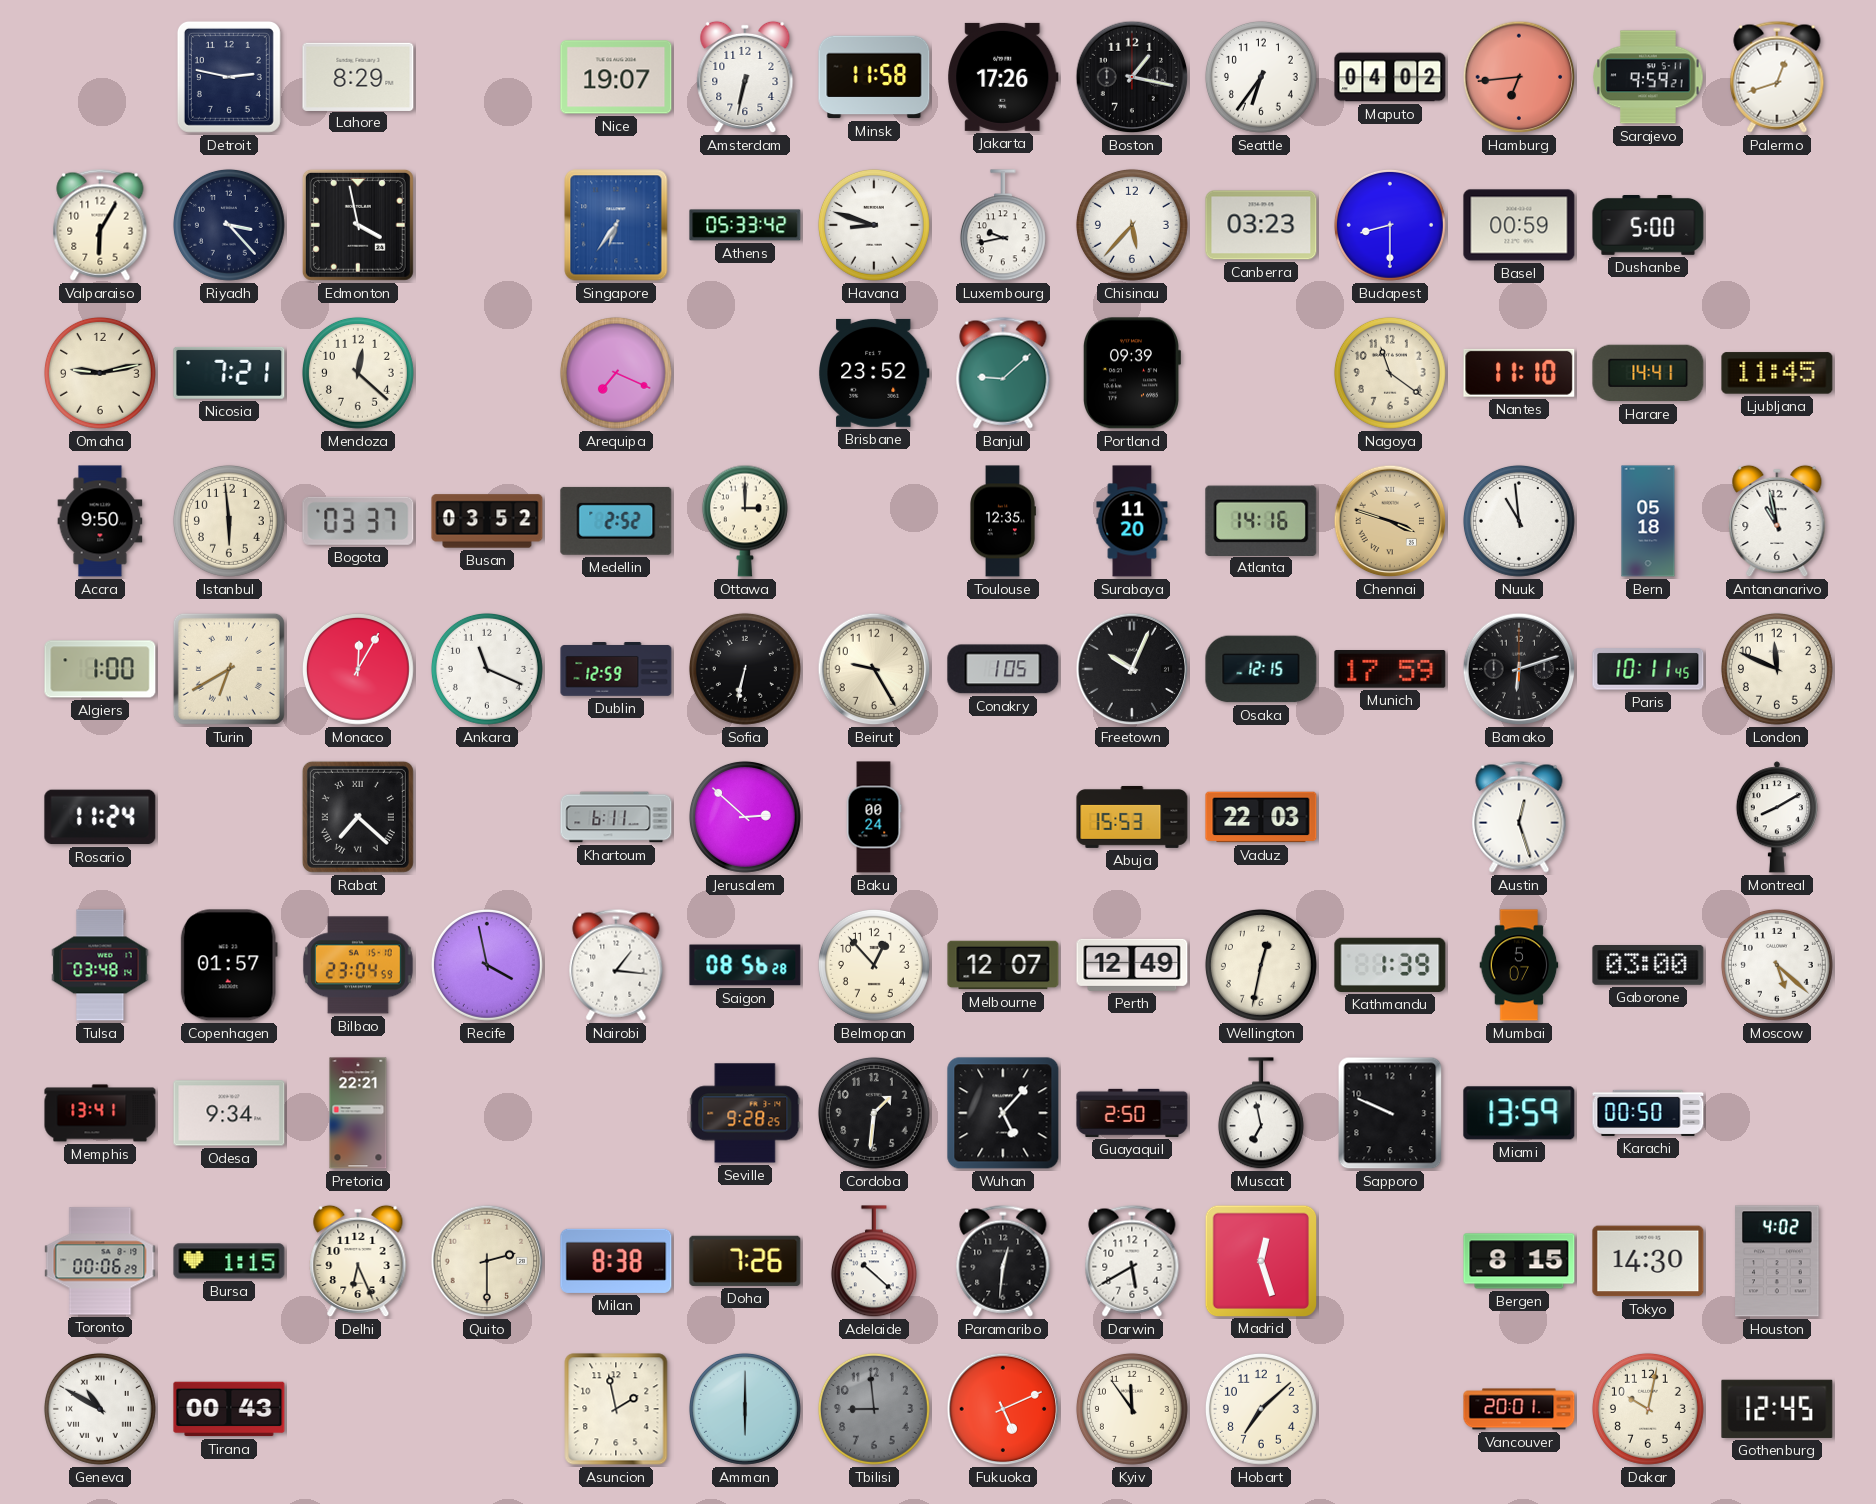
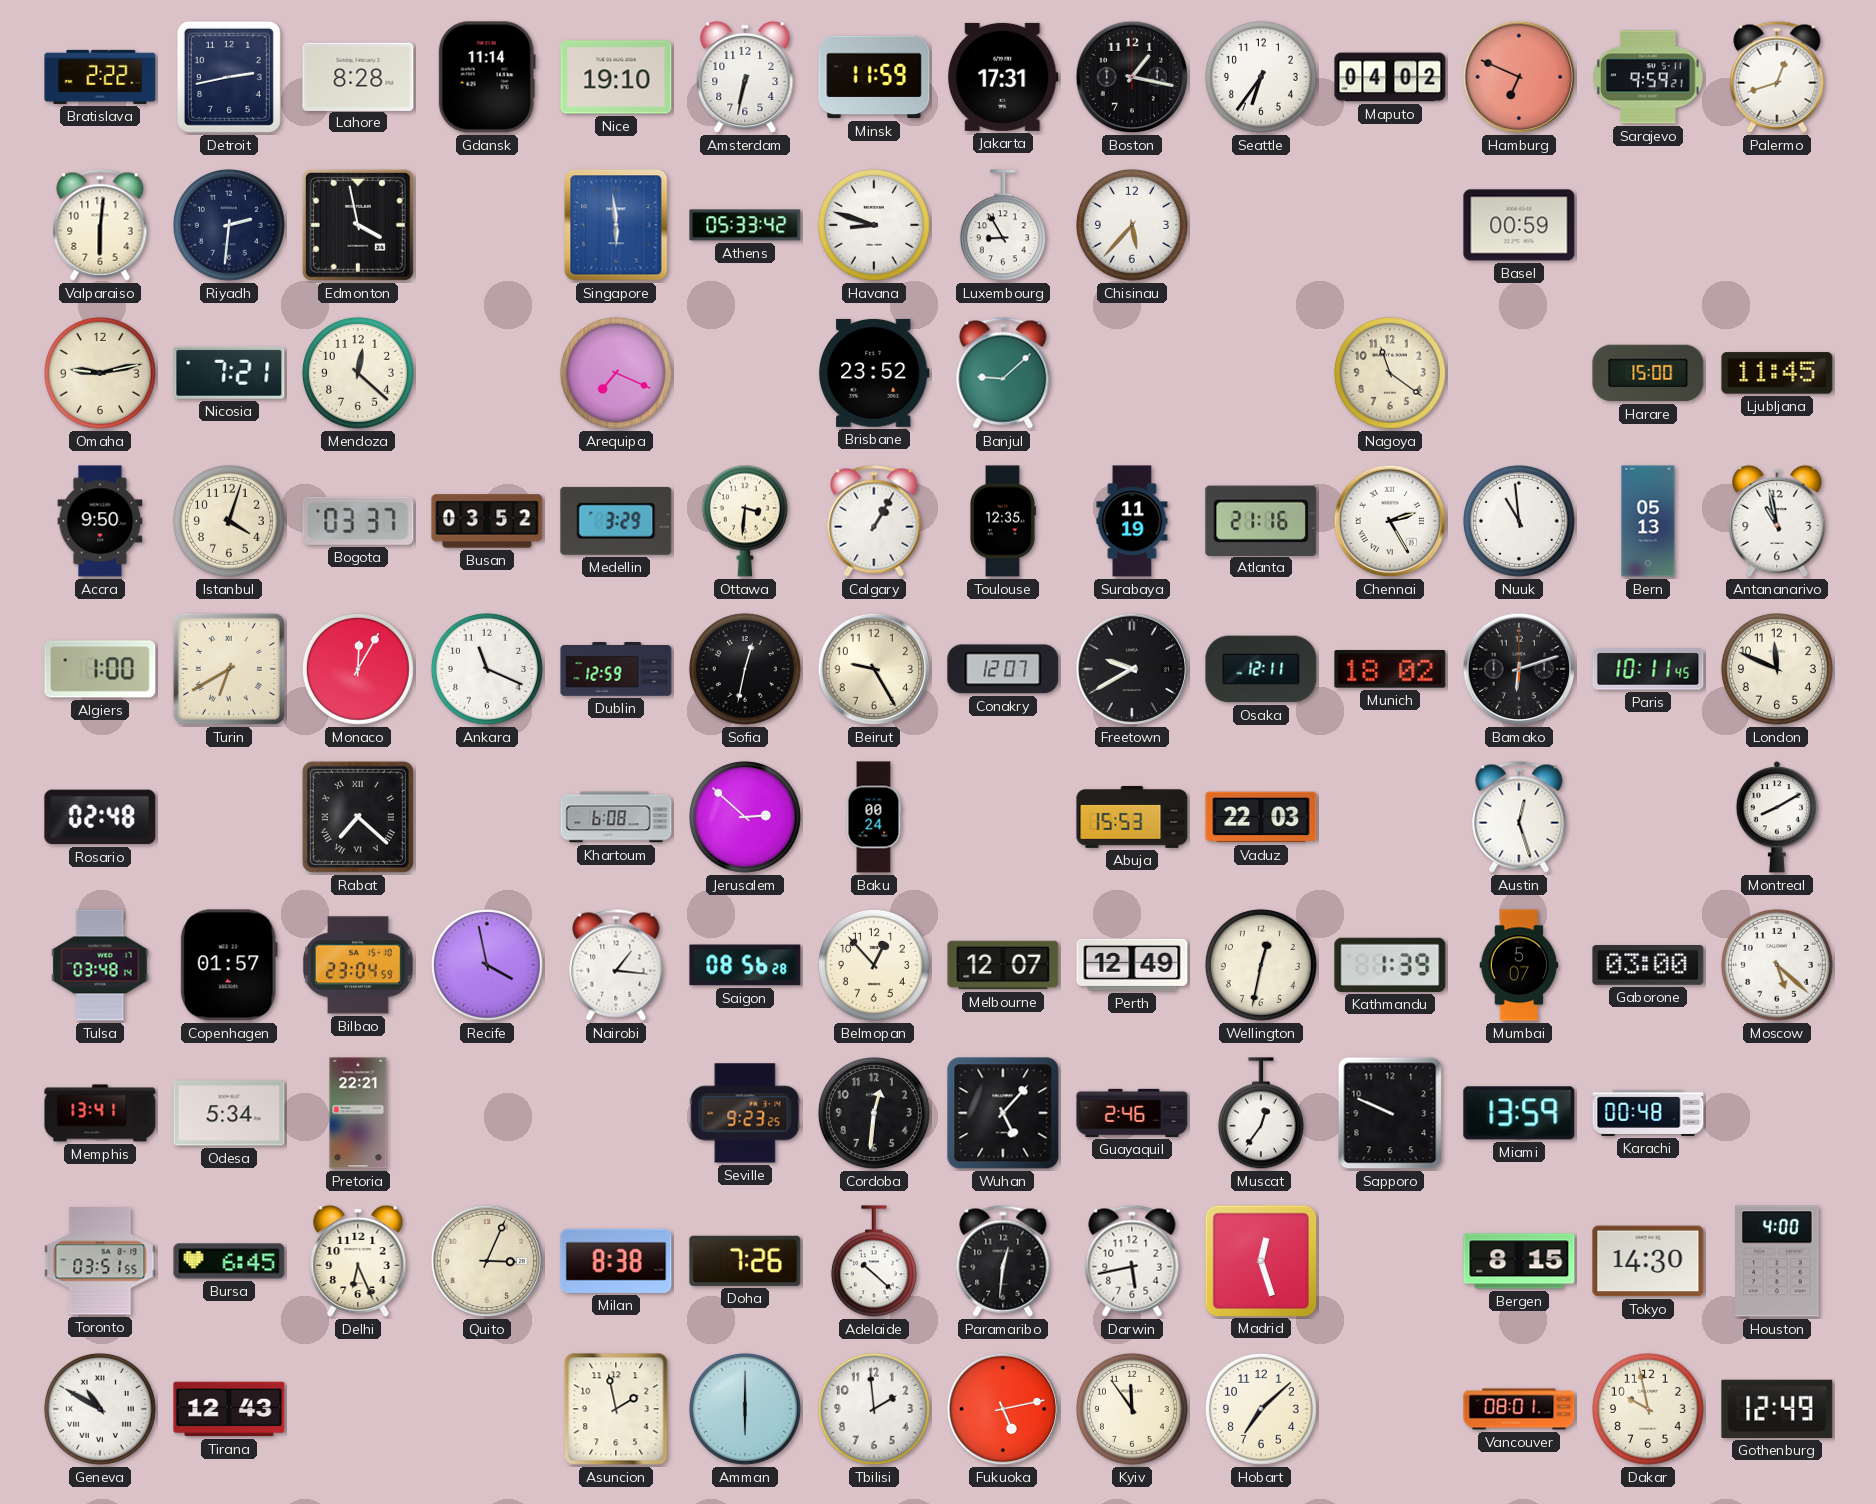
Bratislava: none -> 2:22
Detroit: 2:47 -> 2:43
Lahore: 8:29 -> 8:28
Gdansk: none -> 11:14
Nice: 19:07 -> 19:10
Minsk: 11:58 -> 11:59
Jakarta: 17:26 -> 17:31
Hamburg: 6:44 -> 6:49
Valparaiso: 6:05 -> 6:01
Riyadh: 3:23 -> 2:31
Singapore: 6:36 -> 5:59
Luxembourg: 9:43 -> 8:55
Canberra: 03:23 -> none
Budapest: 8:30 -> none
Dushanbe: 5:00 -> none
Portland: 09:39 -> none
Nantes: 11:10 -> none
Harare: 14:41 -> 15:00
Istanbul: 5:59 -> 4:03
Medellin: 2:52 -> 3:29
Ottawa: 3:00 -> 3:31
Calgary: none -> 1:05
Surabaya: 11:20 -> 11:19
Atlanta: 14:16 -> 21:16
Chennai: 3:48 -> 2:25
Chennai dial: champagne -> white
Bern: 05:18 -> 05:13
Sofia: 6:32 -> 12:32
Conakry: 1:05 -> 12:07
Freetown: 10:04 -> 9:40
Osaka: 12:15 -> 12:11
Munich: 17:59 -> 18:02
Rosario: 11:24 -> 02:48
Khartoum: 6:11 -> 6:08
Odesa: 9:34 -> 5:34
Seville: 9:28 -> 9:23
Cordoba: 1:31 -> 12:31
Guayaquil: 2:50 -> 2:46
Muscat: 6:58 -> 12:36
Karachi: 00:50 -> 00:48
Toronto: 00:06 -> 03:51
Bursa: 1:15 -> 6:45
Quito: 2:30 -> 3:04
Darwin: 5:40 -> 5:43
Houston: 4:02 -> 4:00
Tirana: 00:43 -> 12:43
Tbilisi: 8:59 -> 1:59
Tbilisi dial: grey -> white
Fukuoka: 5:11 -> 5:13
Vancouver: 20:01 -> 08:01
Dakar: 10:02 -> 9:58
Gothenburg: 12:45 -> 12:49
